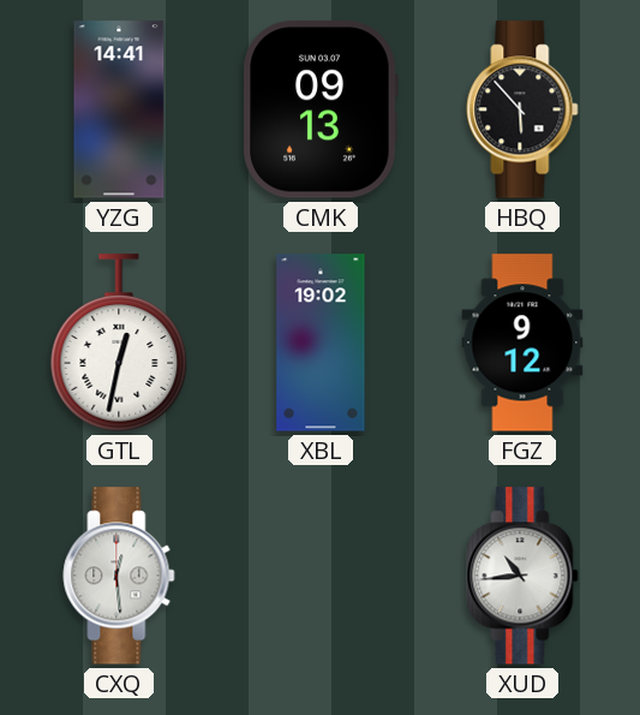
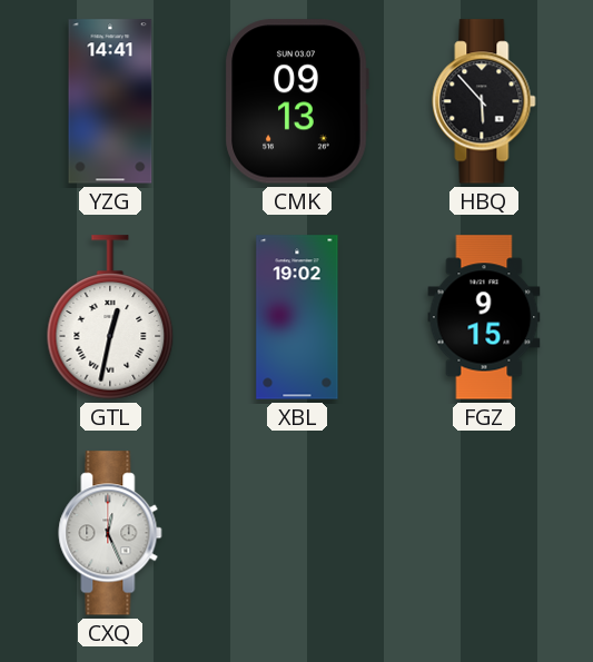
FGZ: 9:12 -> 9:15
CXQ: 12:29 -> 12:26
XUD: 10:44 -> none
